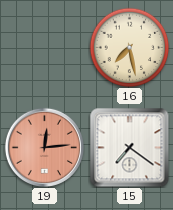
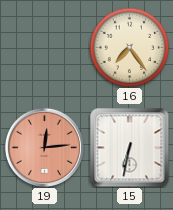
16: 7:28 -> 7:24
15: 7:21 -> 6:32
